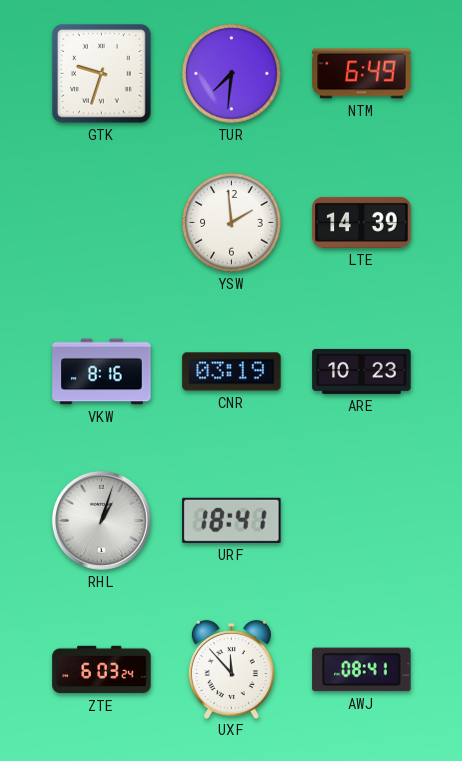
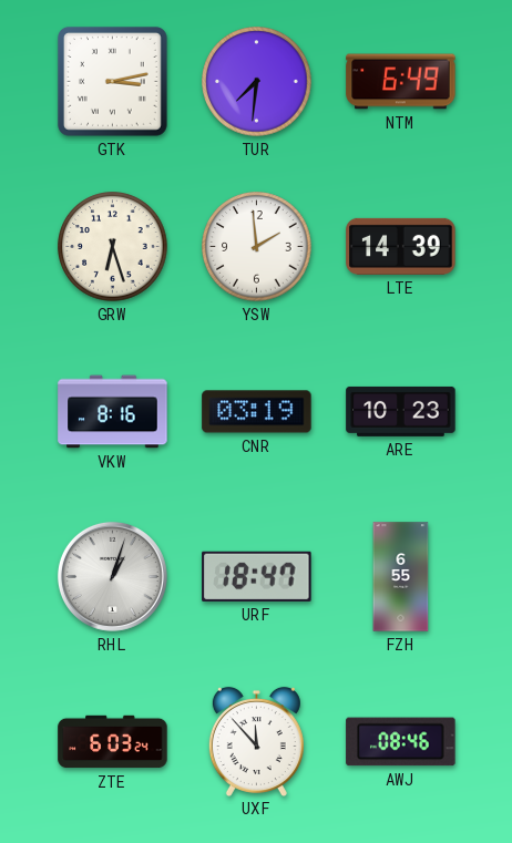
GTK: 9:33 -> 3:13
GRW: none -> 6:27
URF: 18:41 -> 18:47
FZH: none -> 6:55
AWJ: 08:41 -> 08:46
